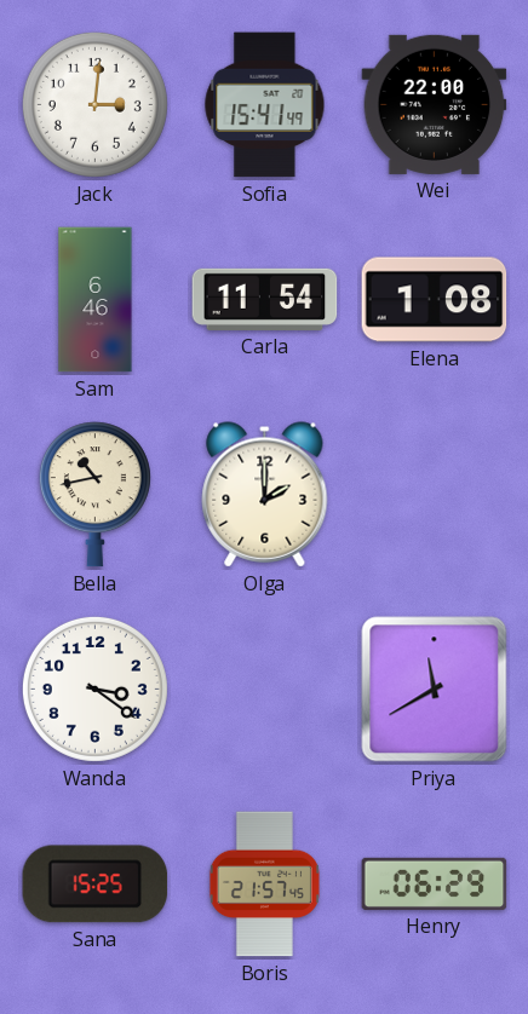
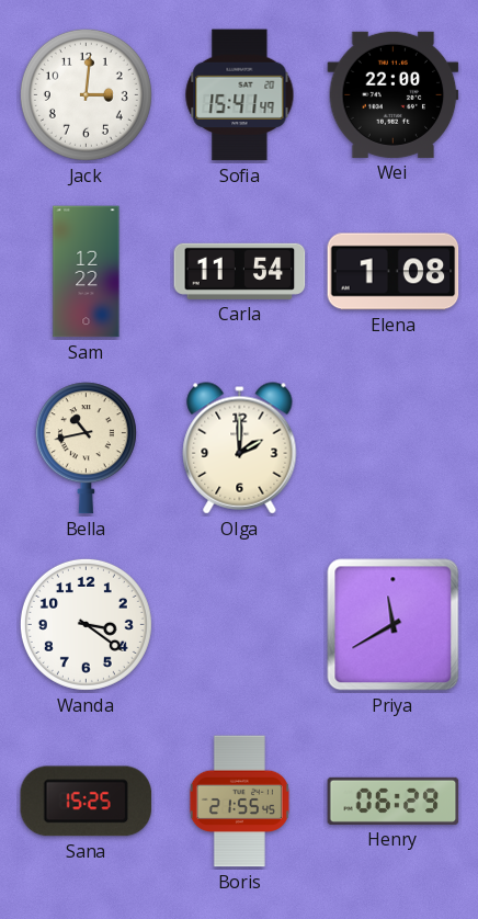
Sam: 6:46 -> 12:22
Boris: 21:57 -> 21:55
